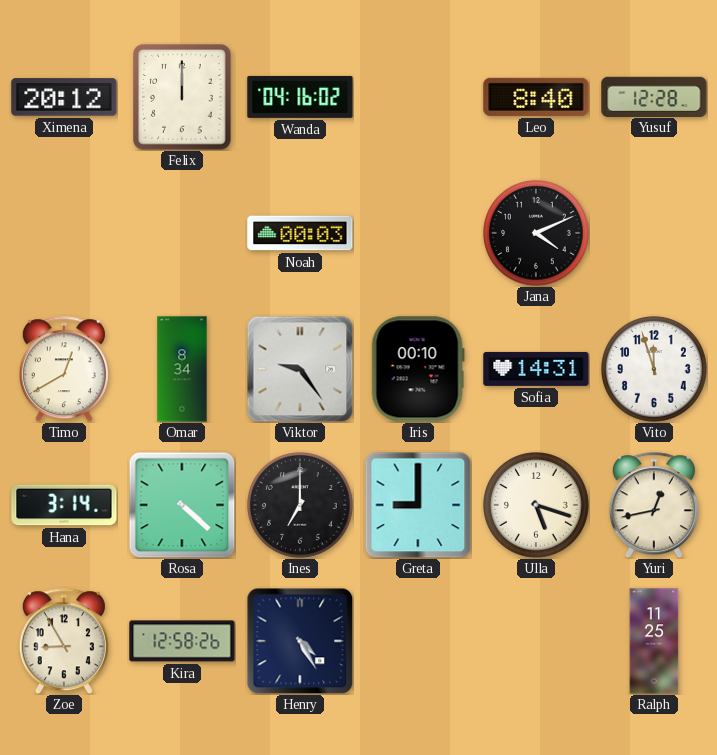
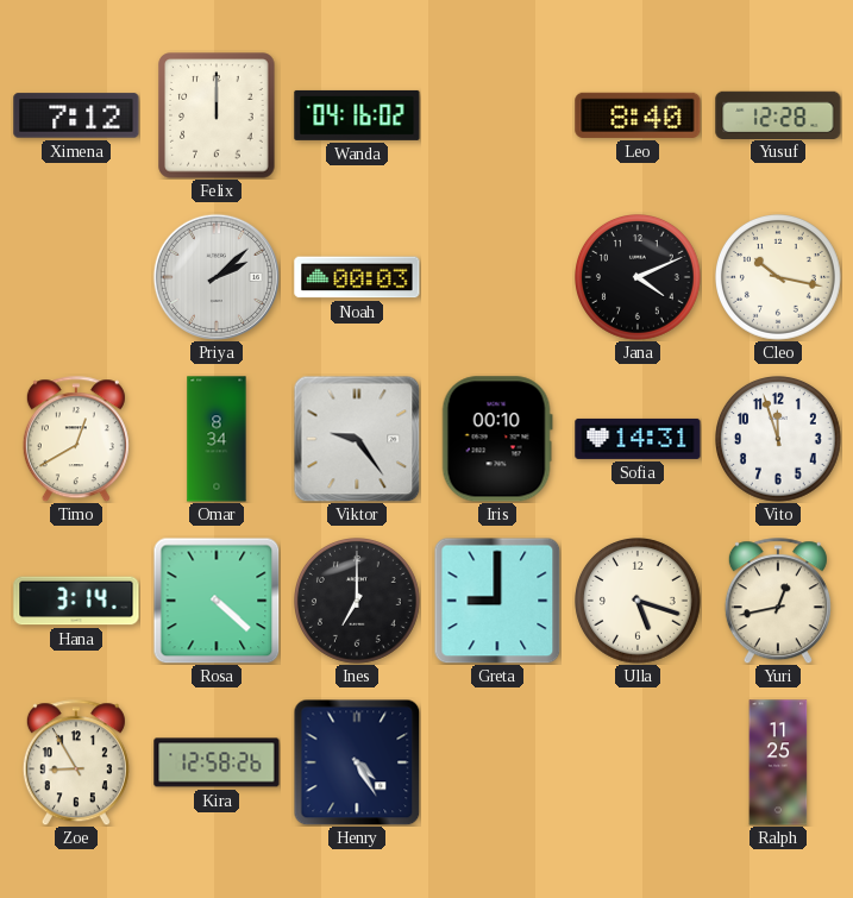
Ximena: 20:12 -> 7:12
Priya: none -> 2:08
Cleo: none -> 10:17
